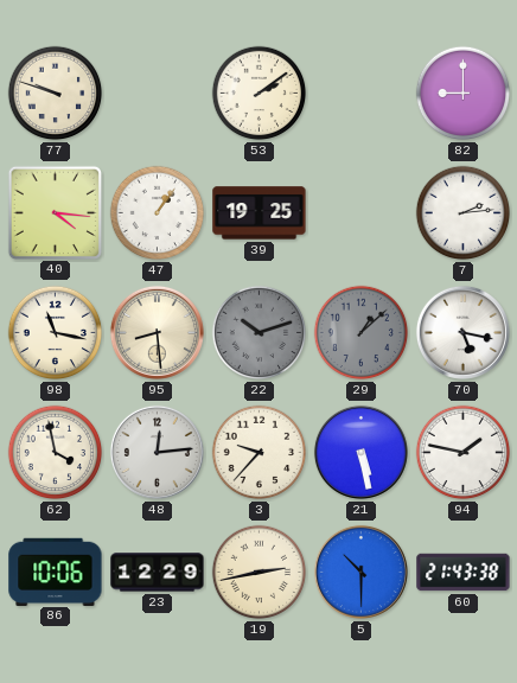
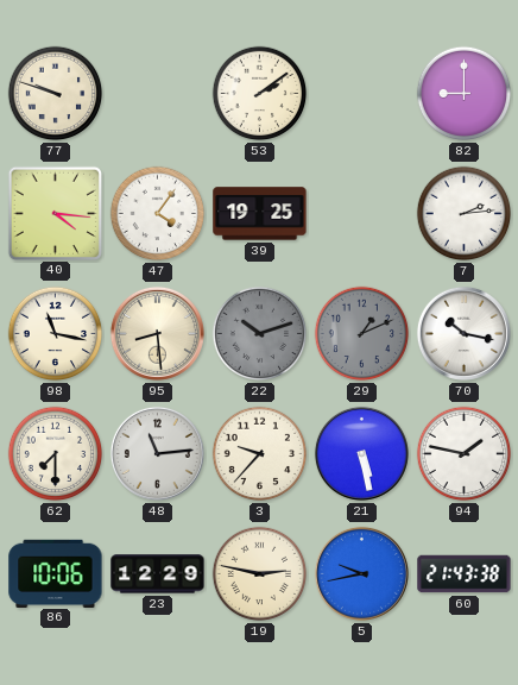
47: 1:06 -> 4:06
29: 1:08 -> 1:11
70: 5:17 -> 10:17
62: 3:58 -> 7:30
48: 12:14 -> 11:14
19: 2:43 -> 2:47
5: 10:30 -> 9:43
